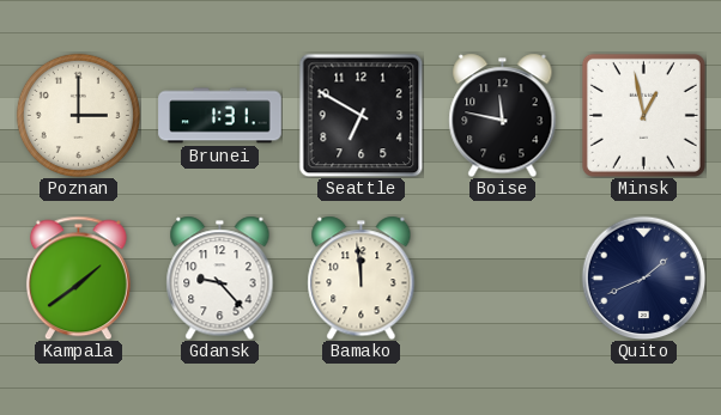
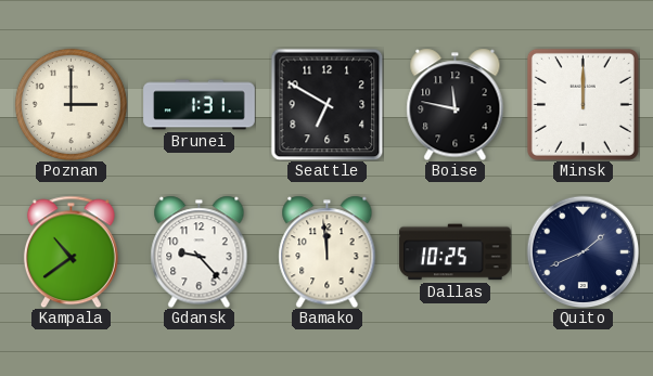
Minsk: 12:58 -> 12:00
Kampala: 1:39 -> 10:39
Dallas: none -> 10:25
